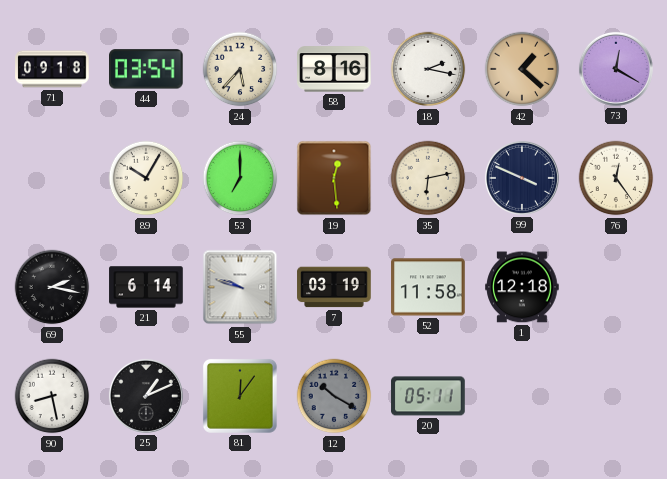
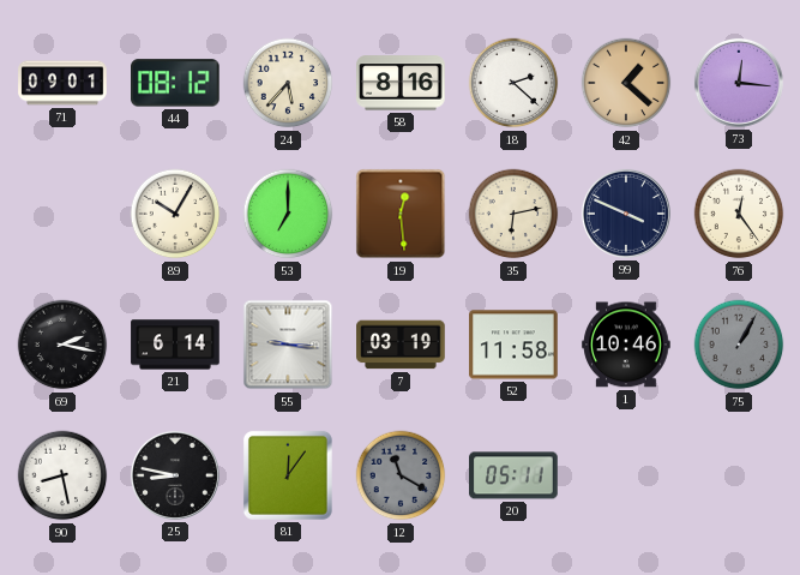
71: 09:18 -> 09:01
44: 03:54 -> 08:12
18: 2:17 -> 2:22
73: 12:20 -> 12:16
55: 9:48 -> 9:16
1: 12:18 -> 10:46
75: none -> 1:05
25: 1:11 -> 8:47
12: 10:20 -> 11:20
